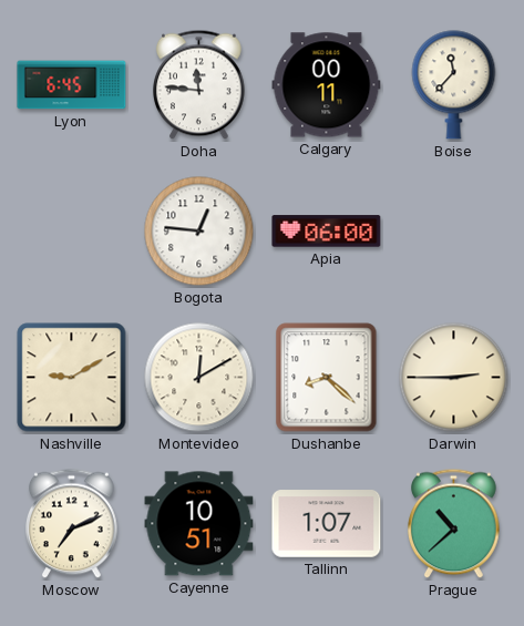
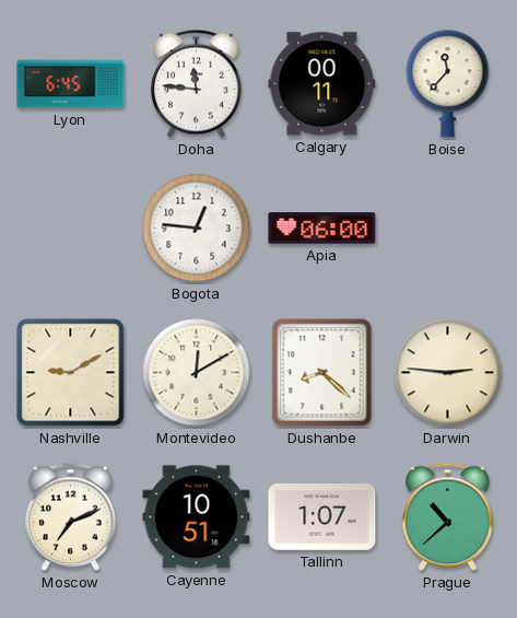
Darwin: 2:45 -> 2:46
